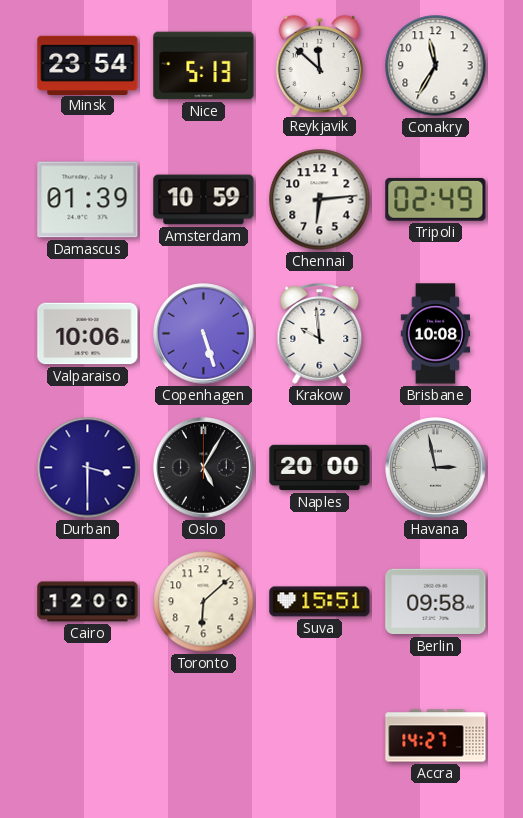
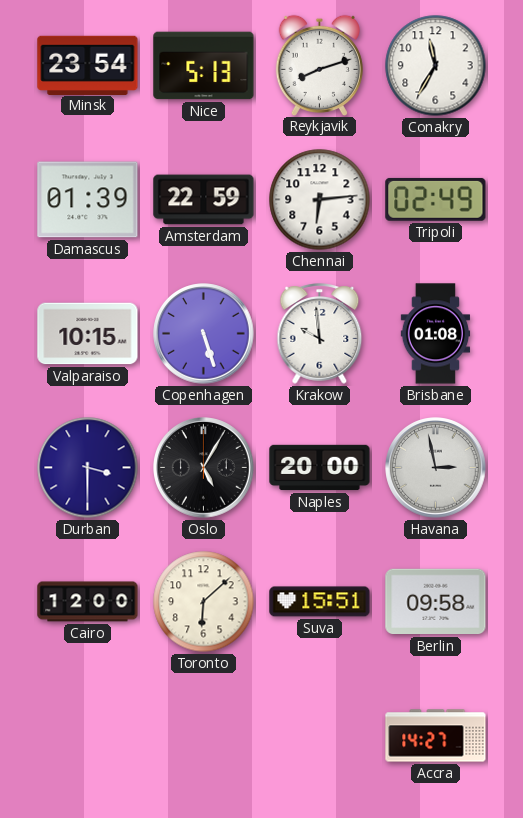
Reykjavik: 11:52 -> 8:12
Amsterdam: 10:59 -> 22:59
Valparaiso: 10:06 -> 10:15
Brisbane: 10:08 -> 01:08
